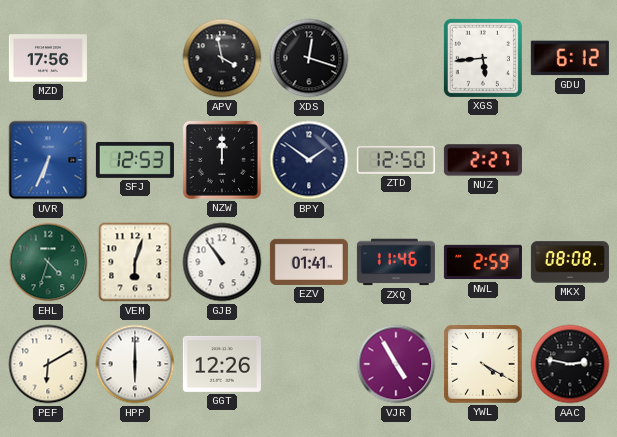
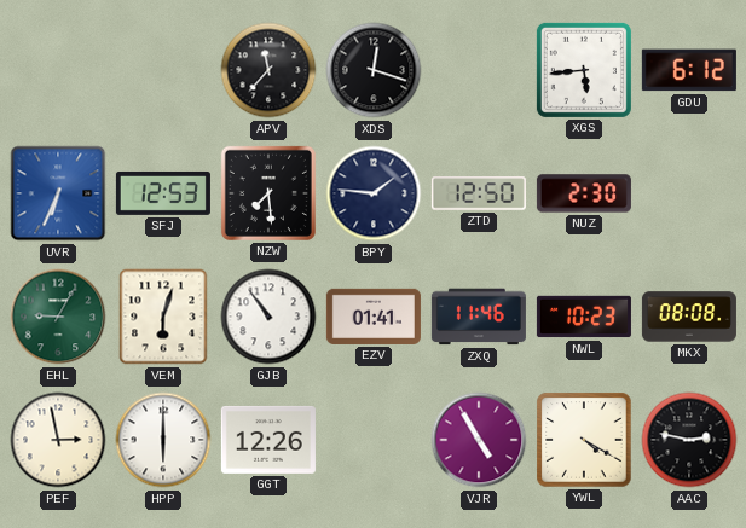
MZD: 17:56 -> none
APV: 3:58 -> 11:37
NZW: 12:00 -> 7:29
BPY: 1:51 -> 1:46
NUZ: 2:27 -> 2:30
EHL: 4:33 -> 9:05
NWL: 2:59 -> 10:23
PEF: 6:10 -> 2:58
